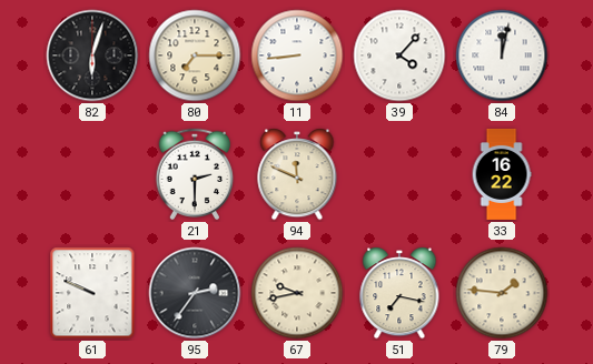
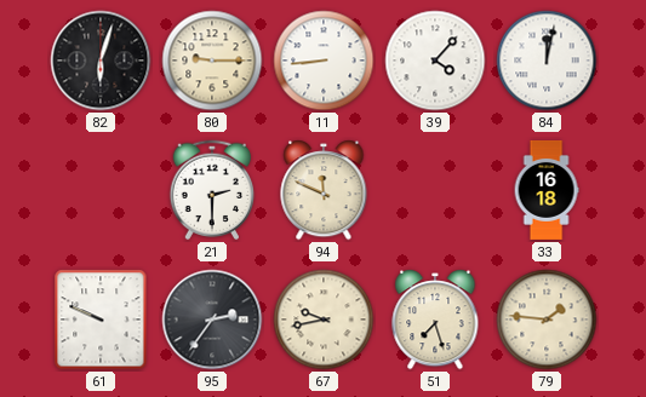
80: 7:15 -> 9:15
33: 16:22 -> 16:18
51: 7:17 -> 7:27
